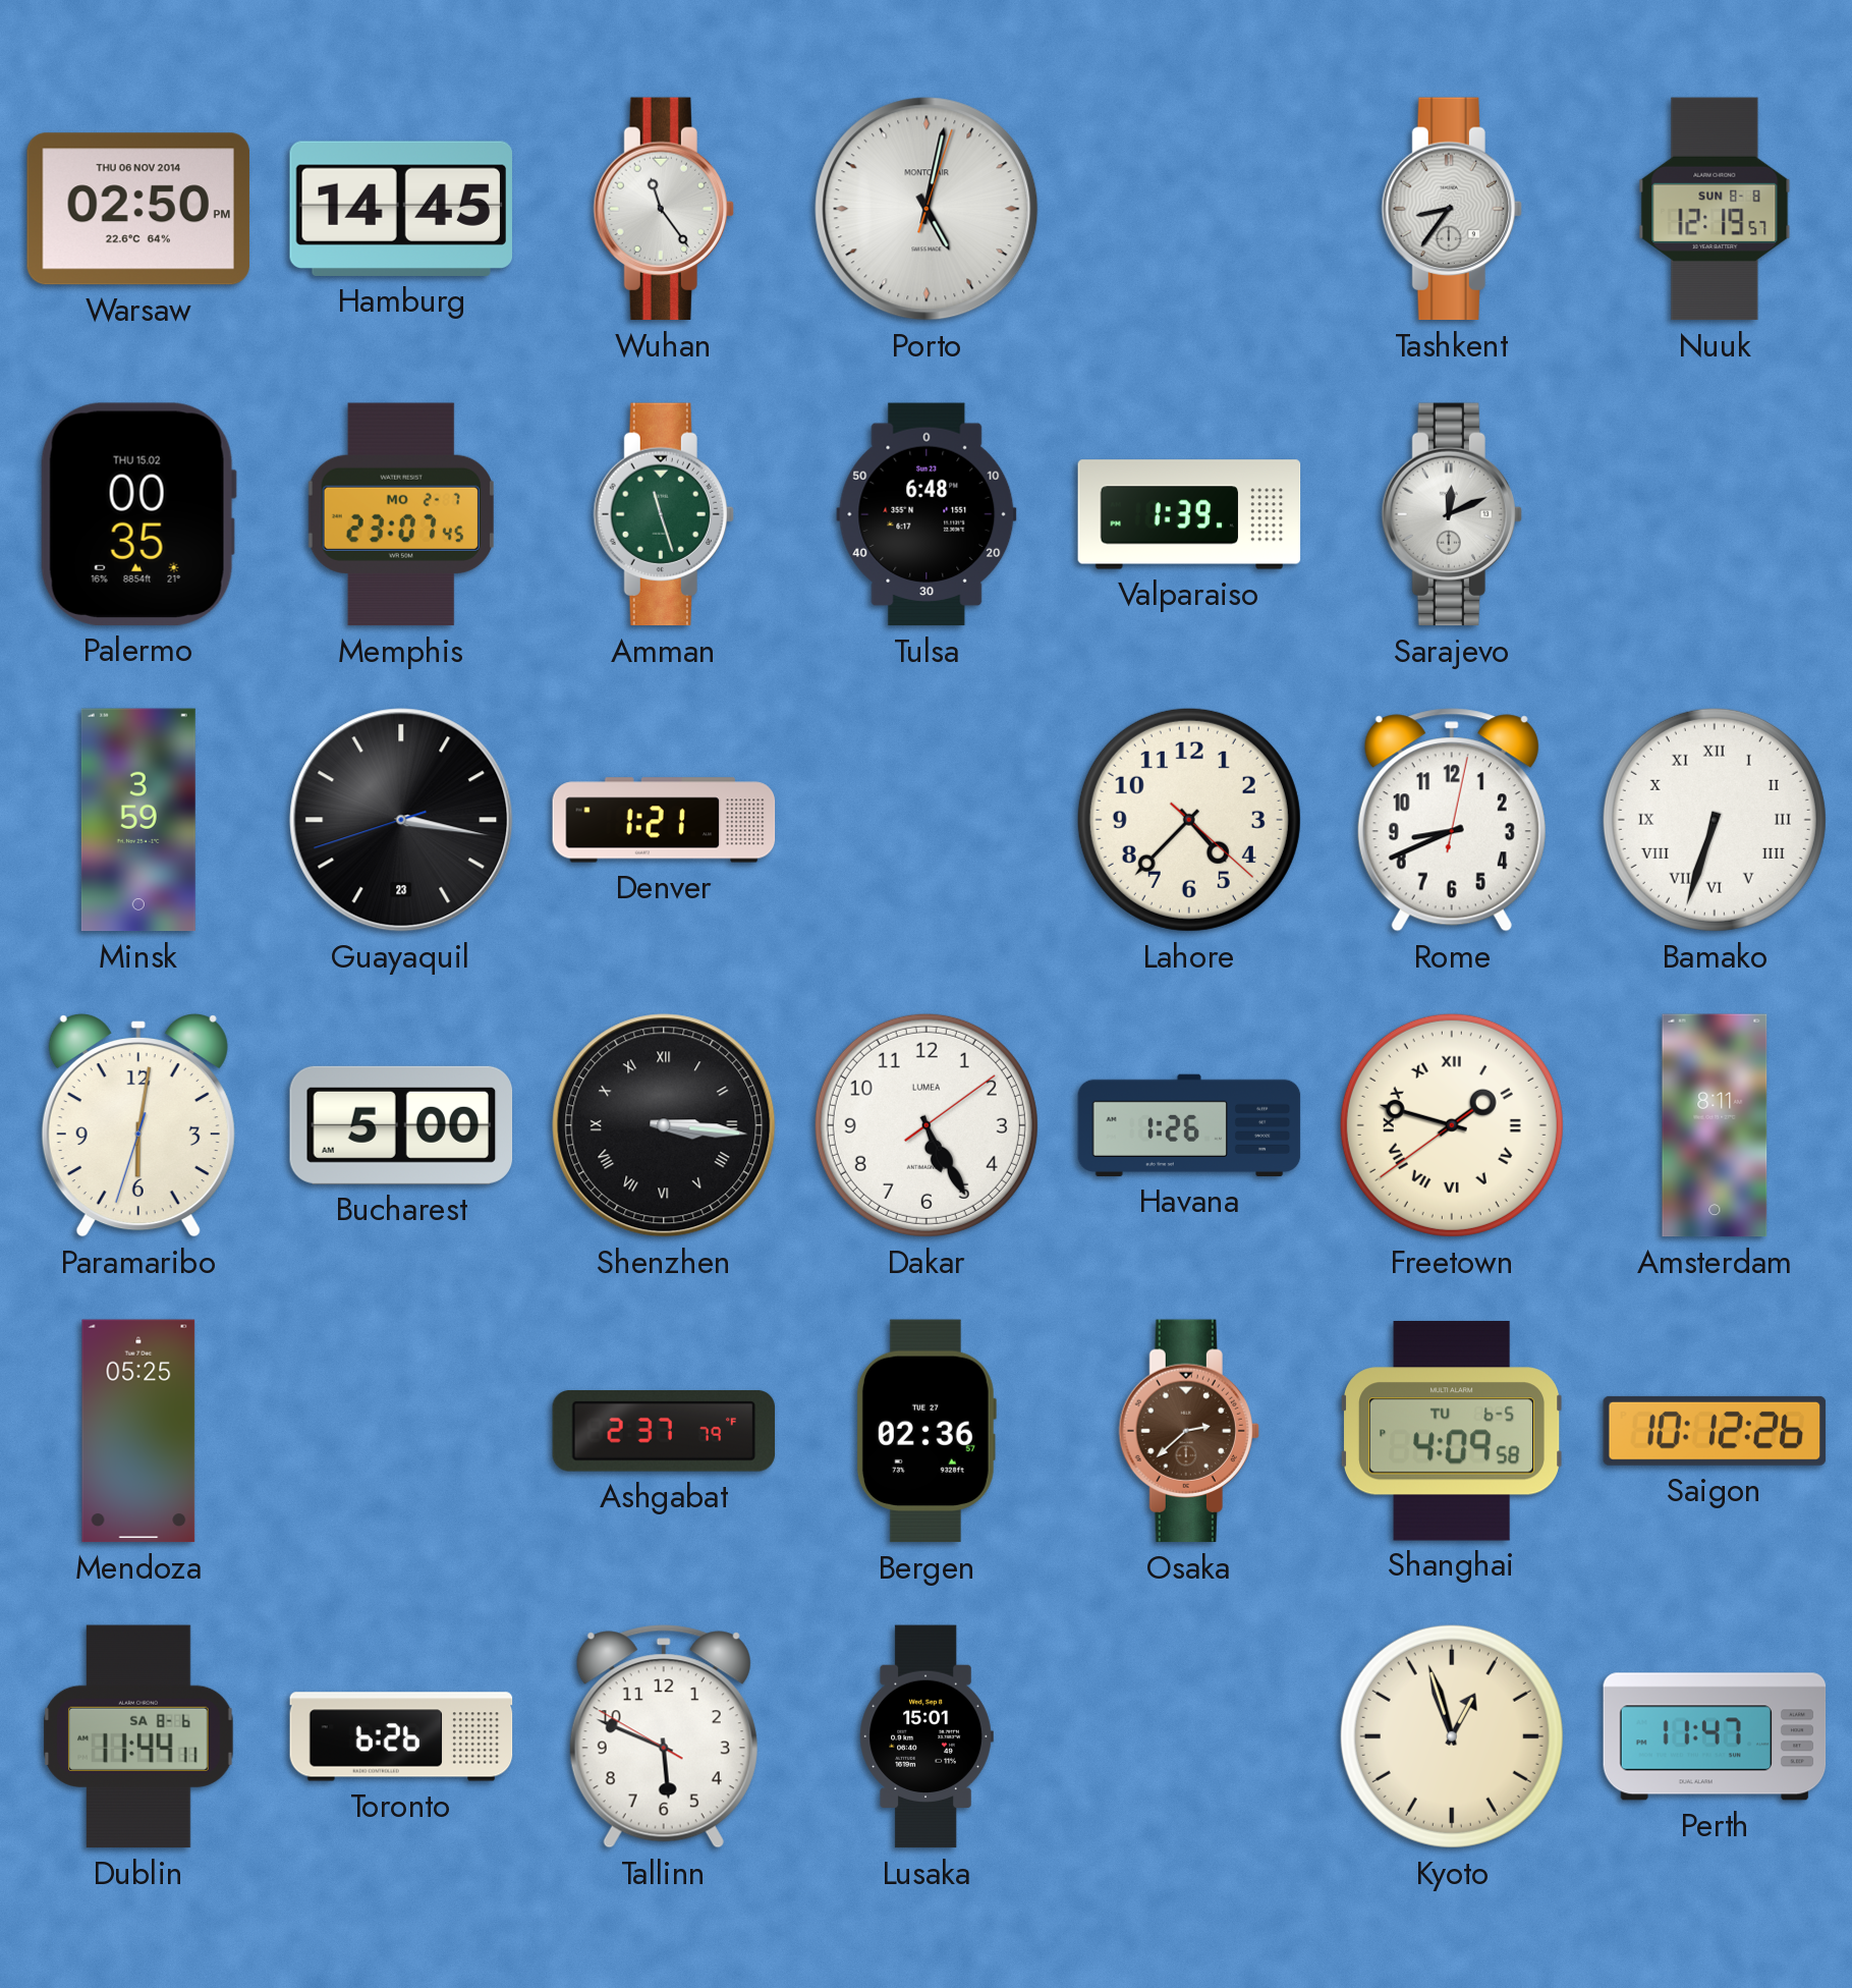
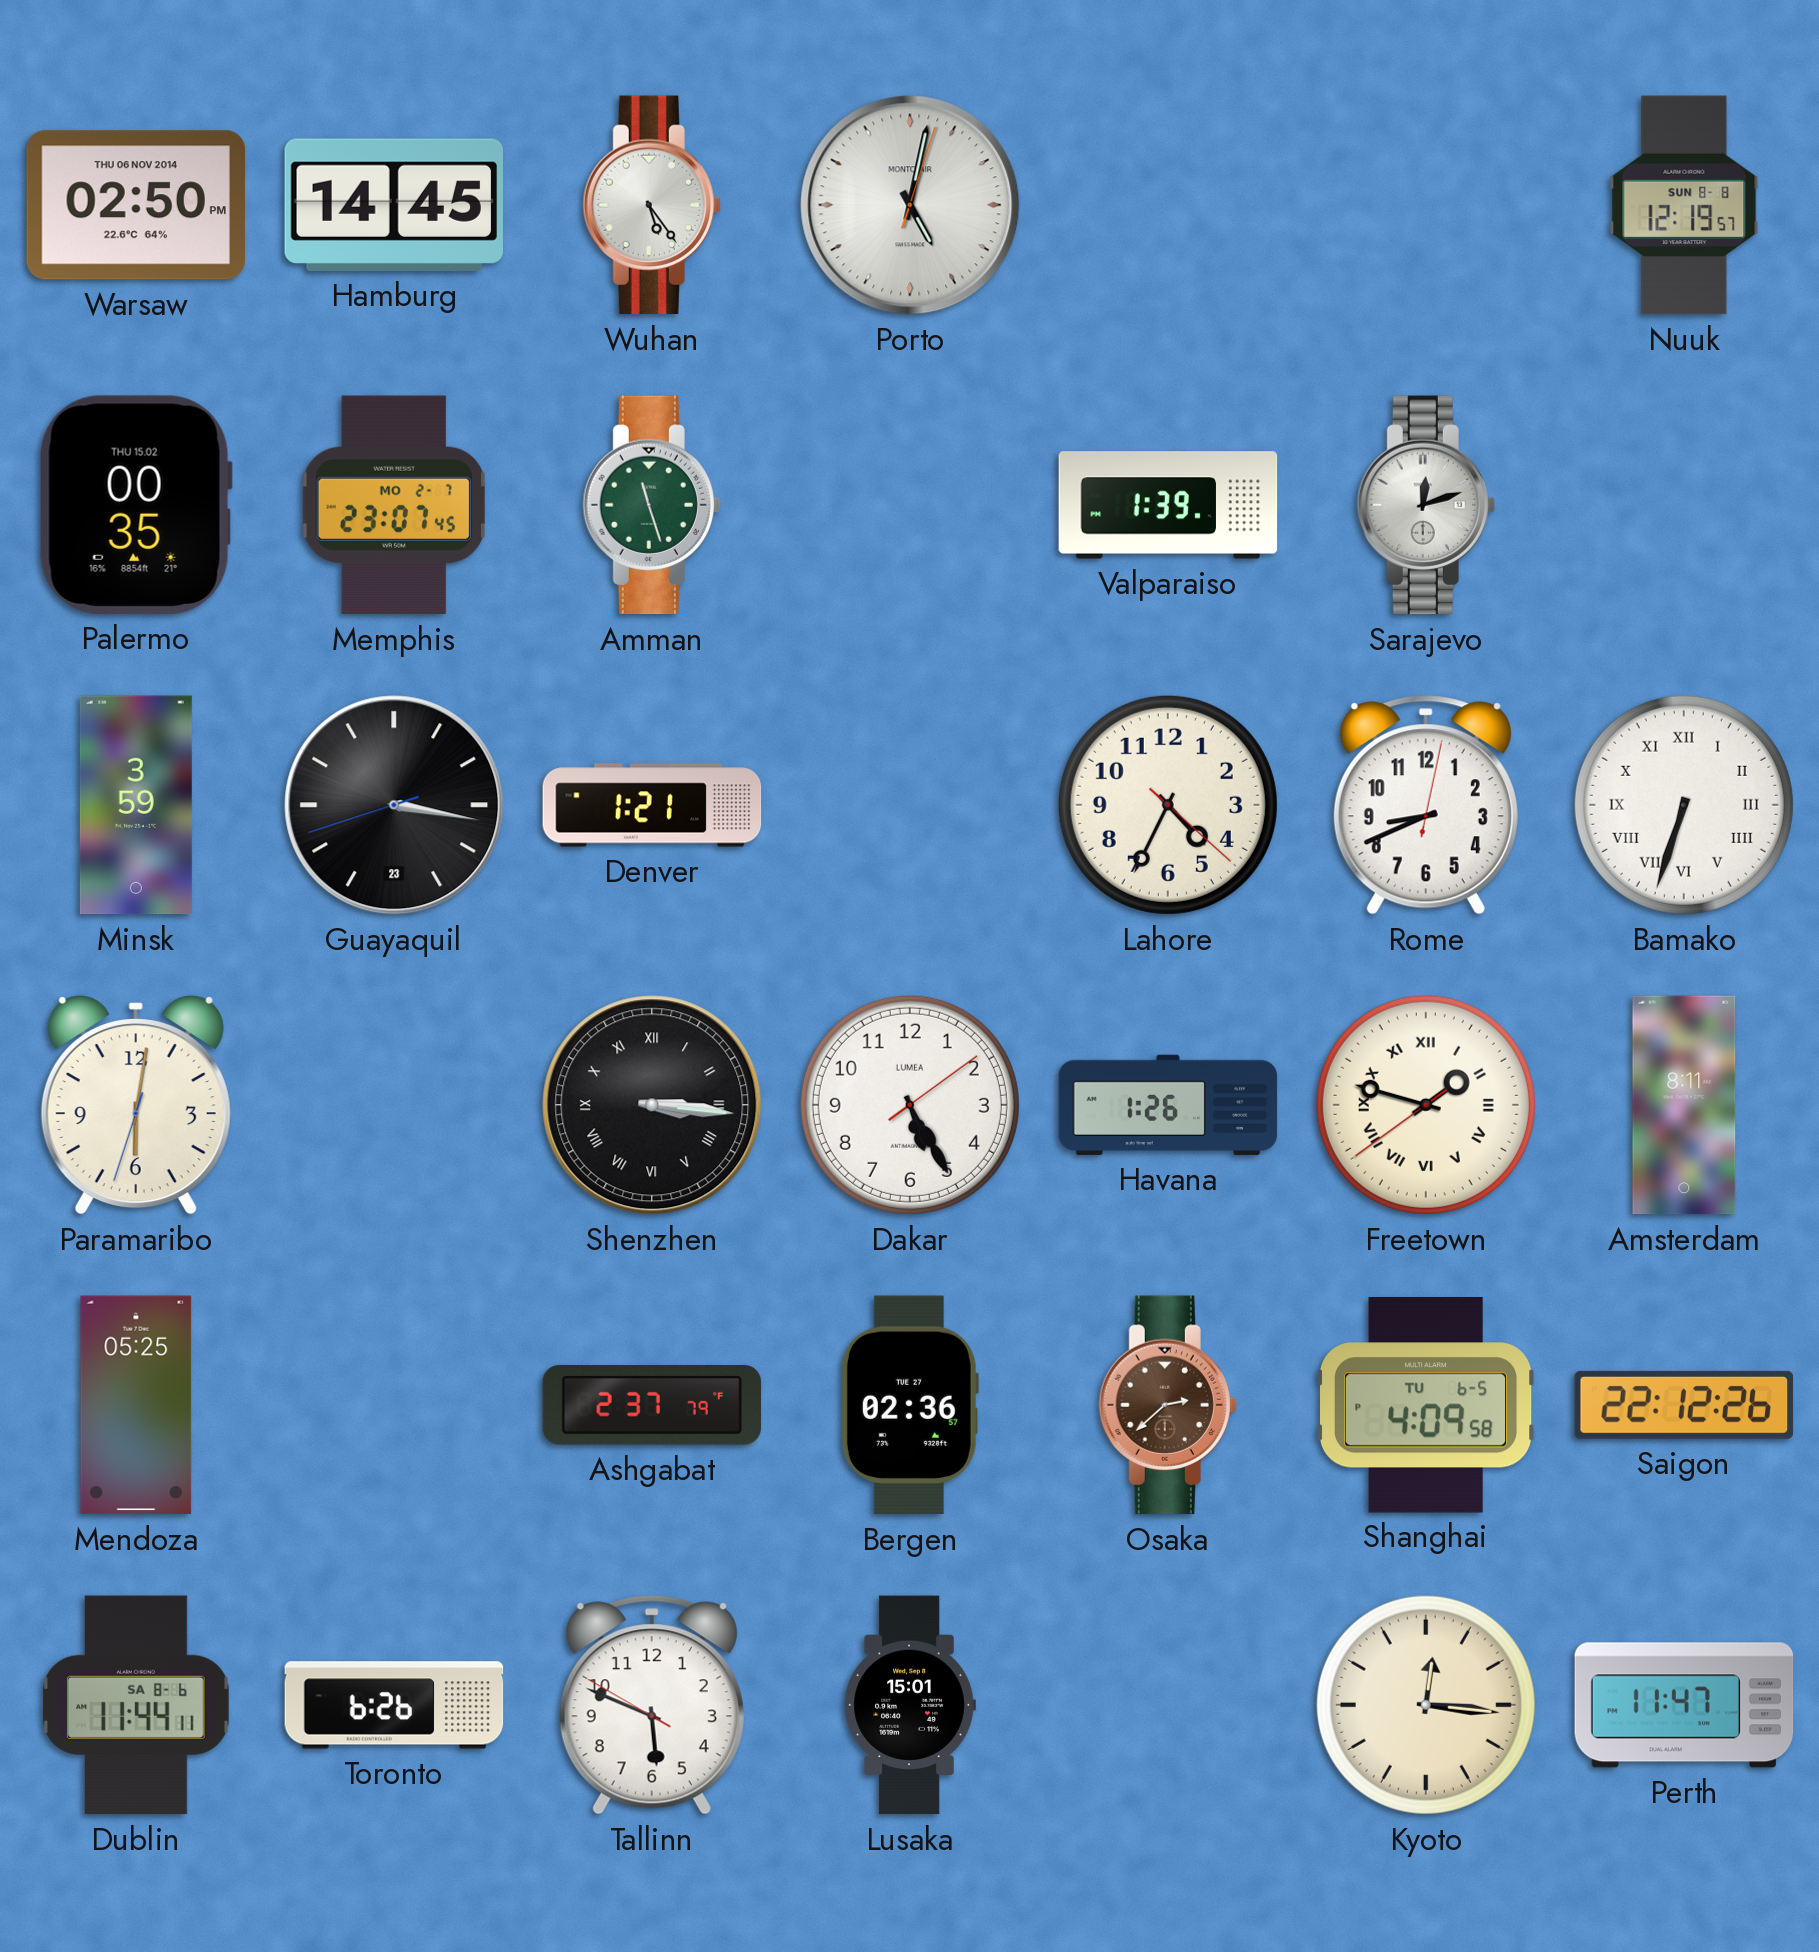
Wuhan: 11:24 -> 5:24
Tashkent: 8:36 -> none
Tulsa: 6:48 -> none
Sarajevo: 12:11 -> 12:12
Lahore: 4:37 -> 4:34
Bucharest: 5:00 -> none
Saigon: 10:12 -> 22:12
Kyoto: 12:57 -> 12:16
